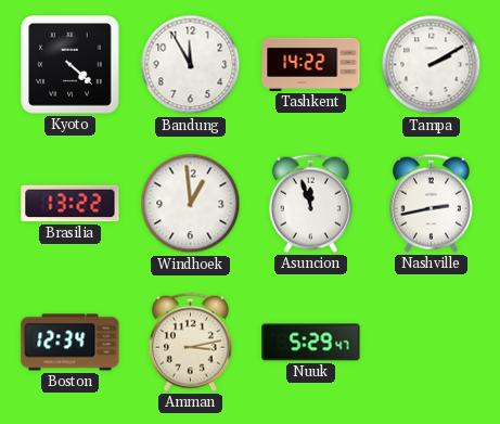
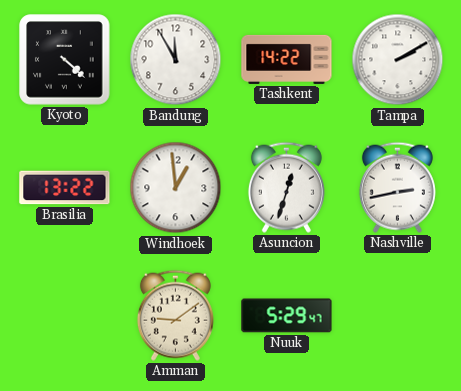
Asuncion: 11:57 -> 12:33
Boston: 12:34 -> none
Amman: 3:13 -> 9:09
